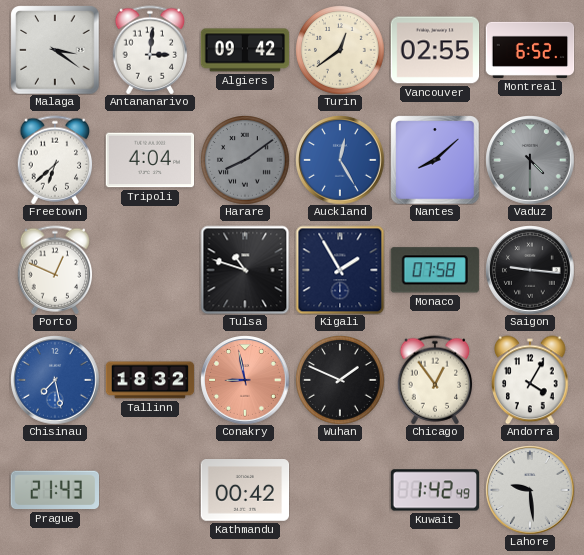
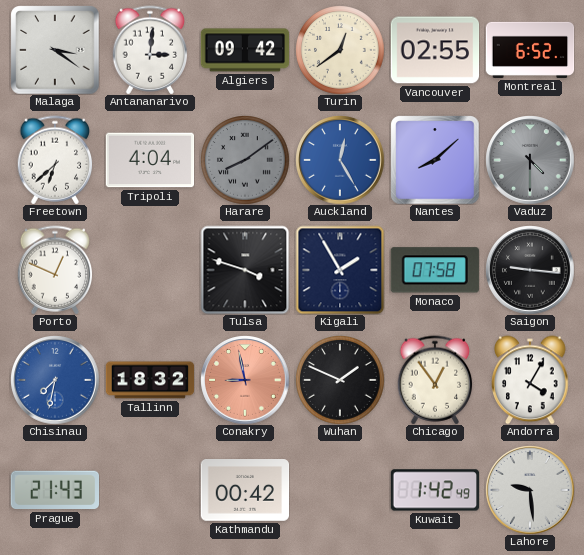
Tulsa: 10:48 -> 3:48
Chisinau: 7:28 -> 7:32
